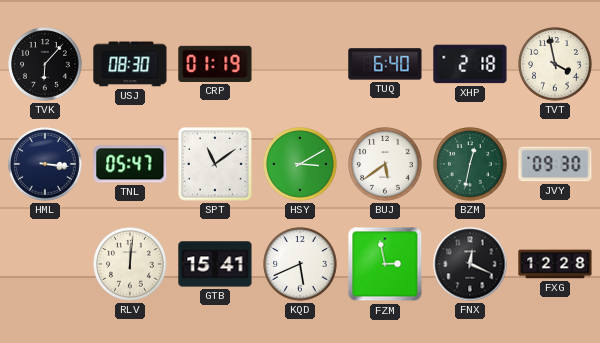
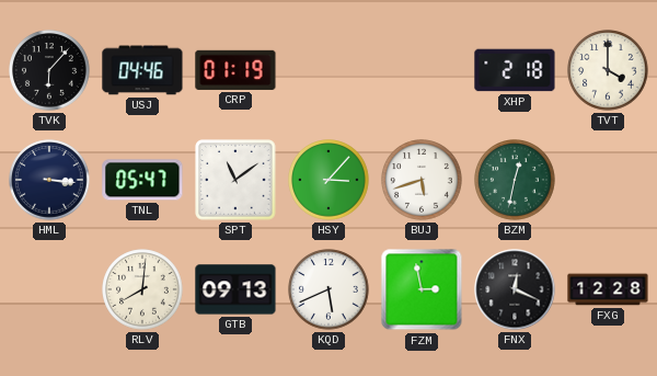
USJ: 08:30 -> 04:46
TUQ: 6:40 -> none
TVT: 3:58 -> 4:00
HSY: 3:10 -> 3:07
BUJ: 5:39 -> 5:42
JVY: 09:30 -> none
RLV: 12:01 -> 8:01
GTB: 15:41 -> 09:13
